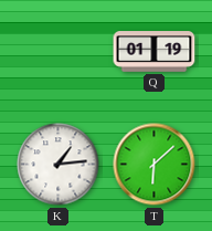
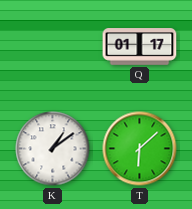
Q: 01:19 -> 01:17
K: 1:14 -> 1:09
